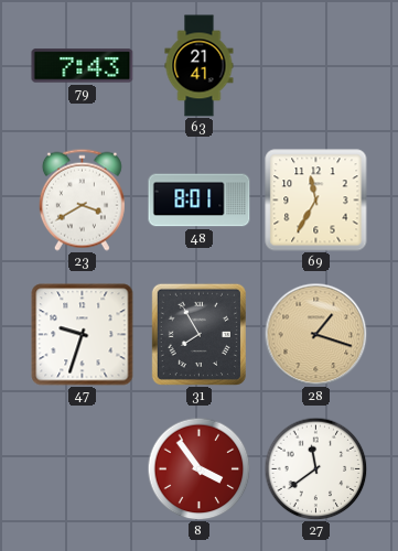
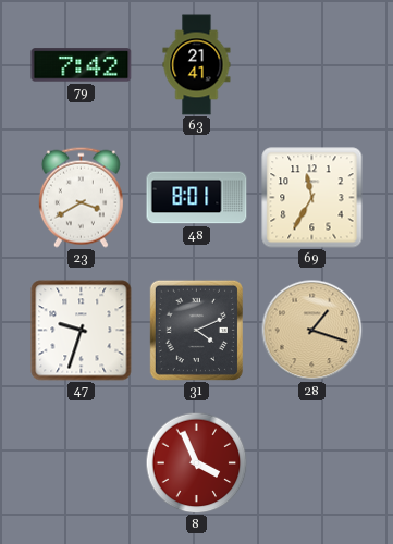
79: 7:43 -> 7:42
31: 7:55 -> 4:11
8: 3:54 -> 3:56
27: 11:39 -> none
